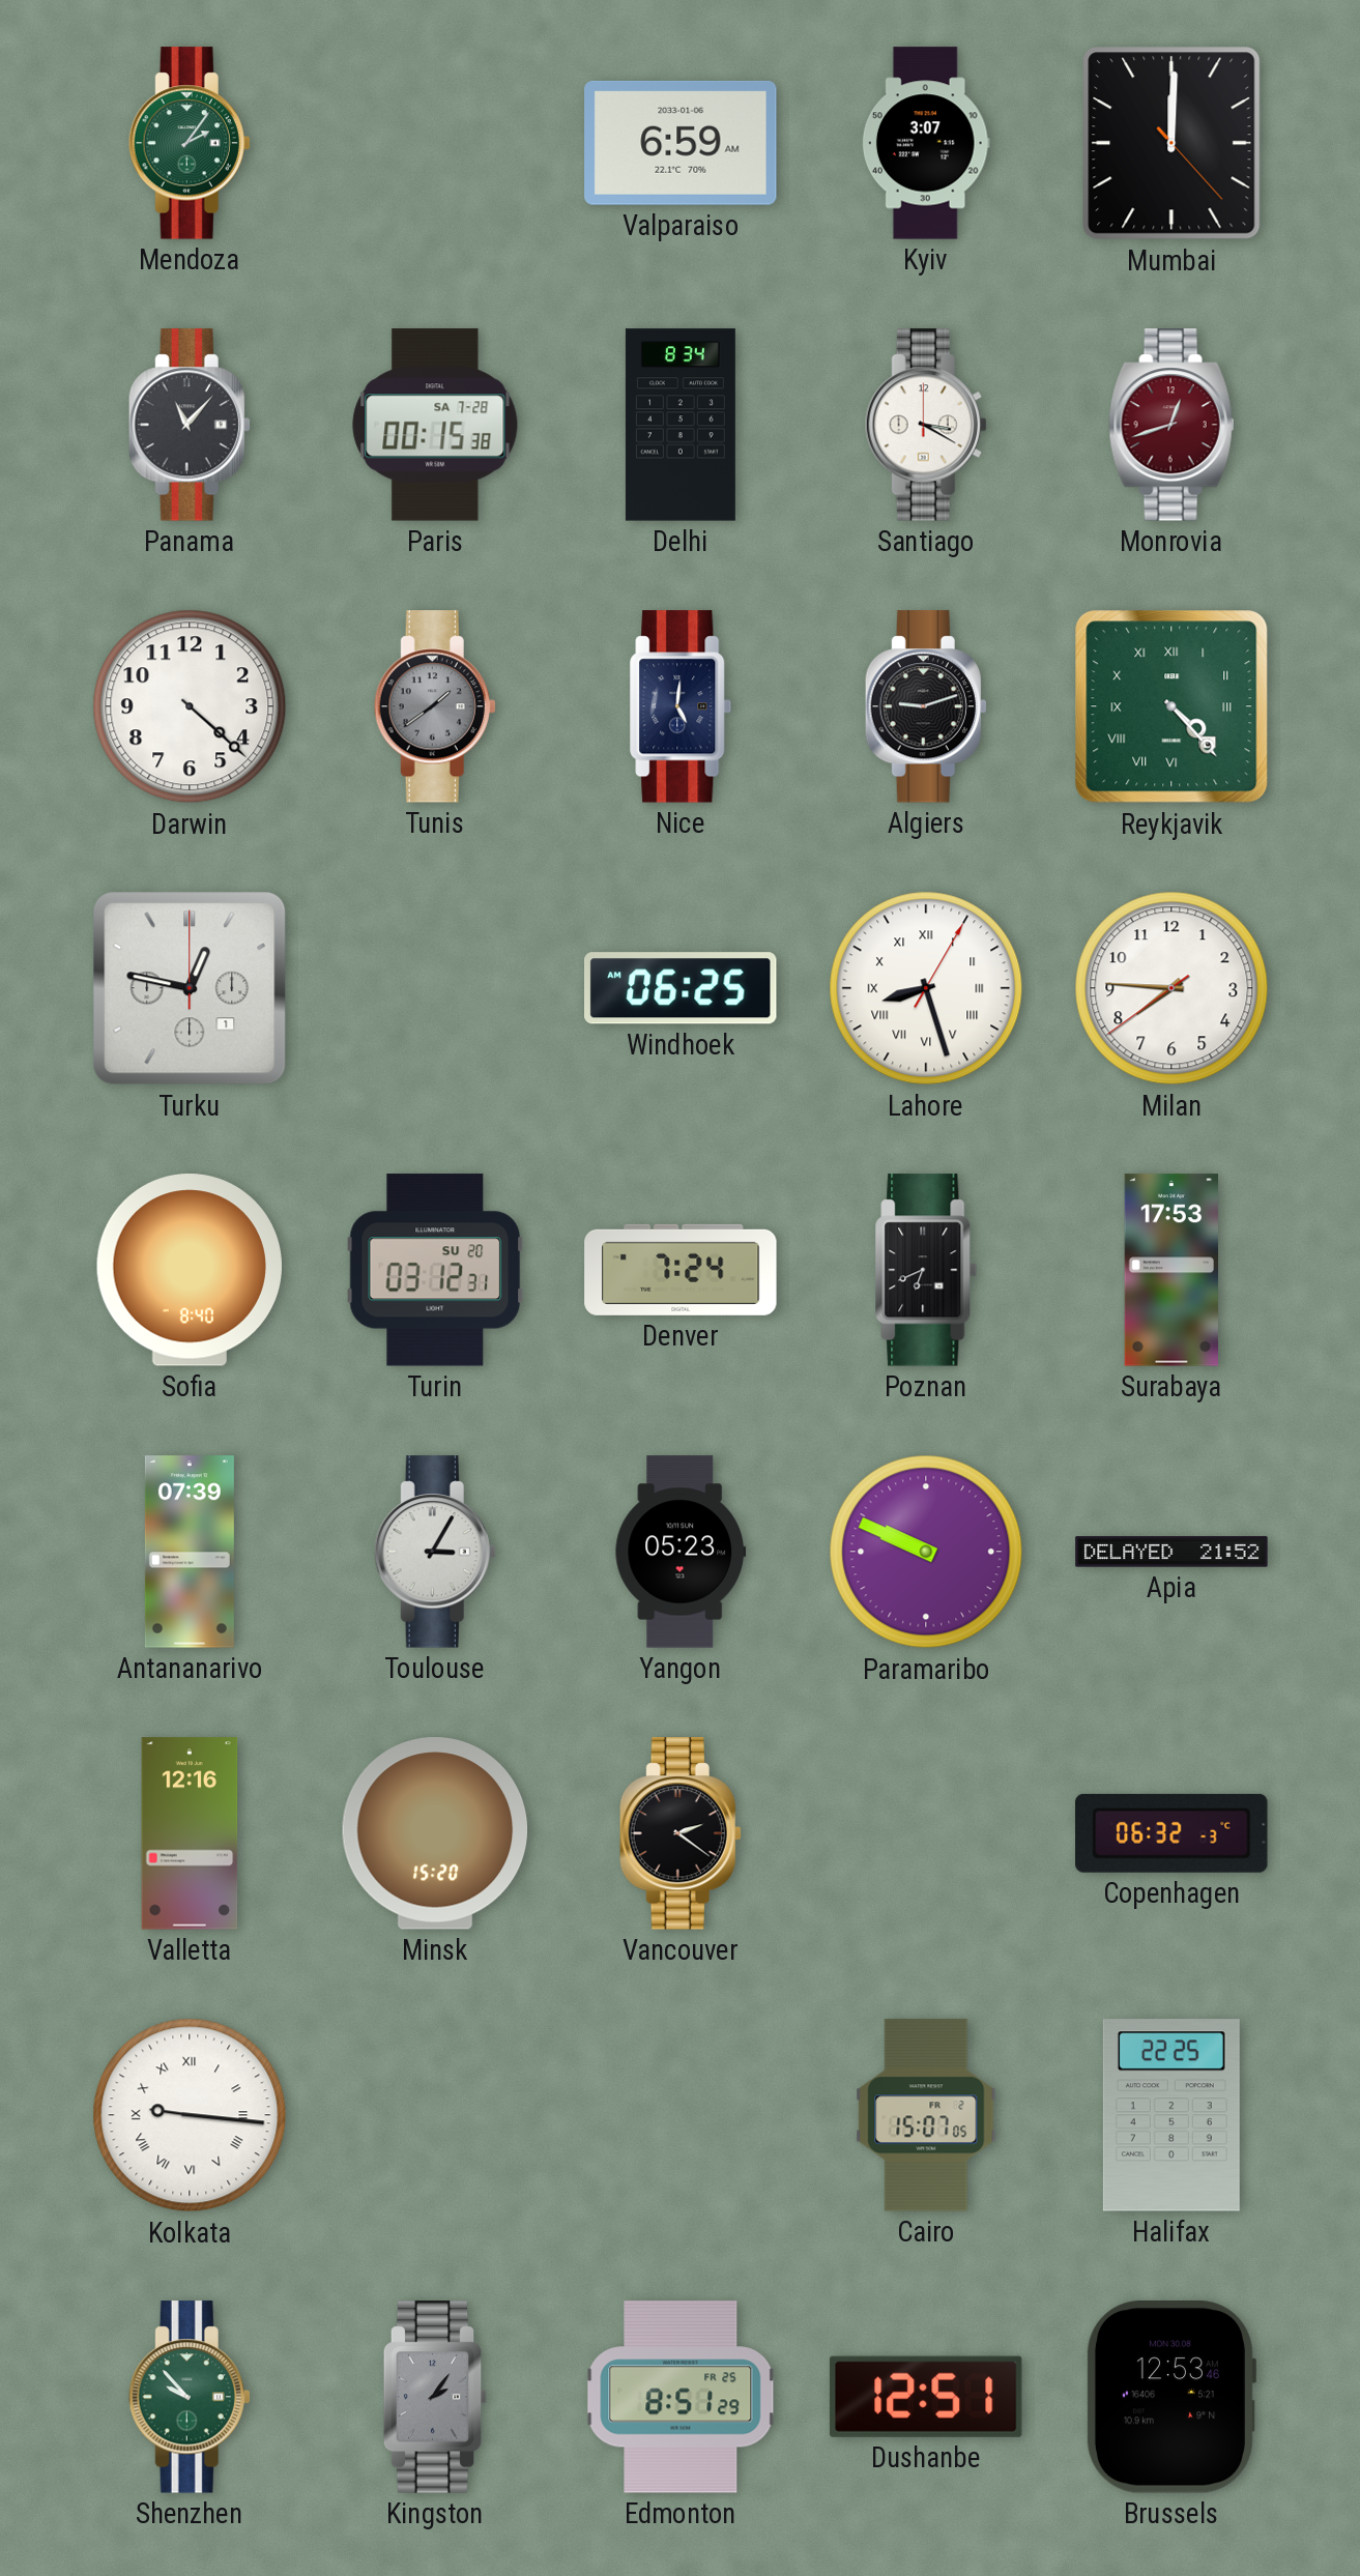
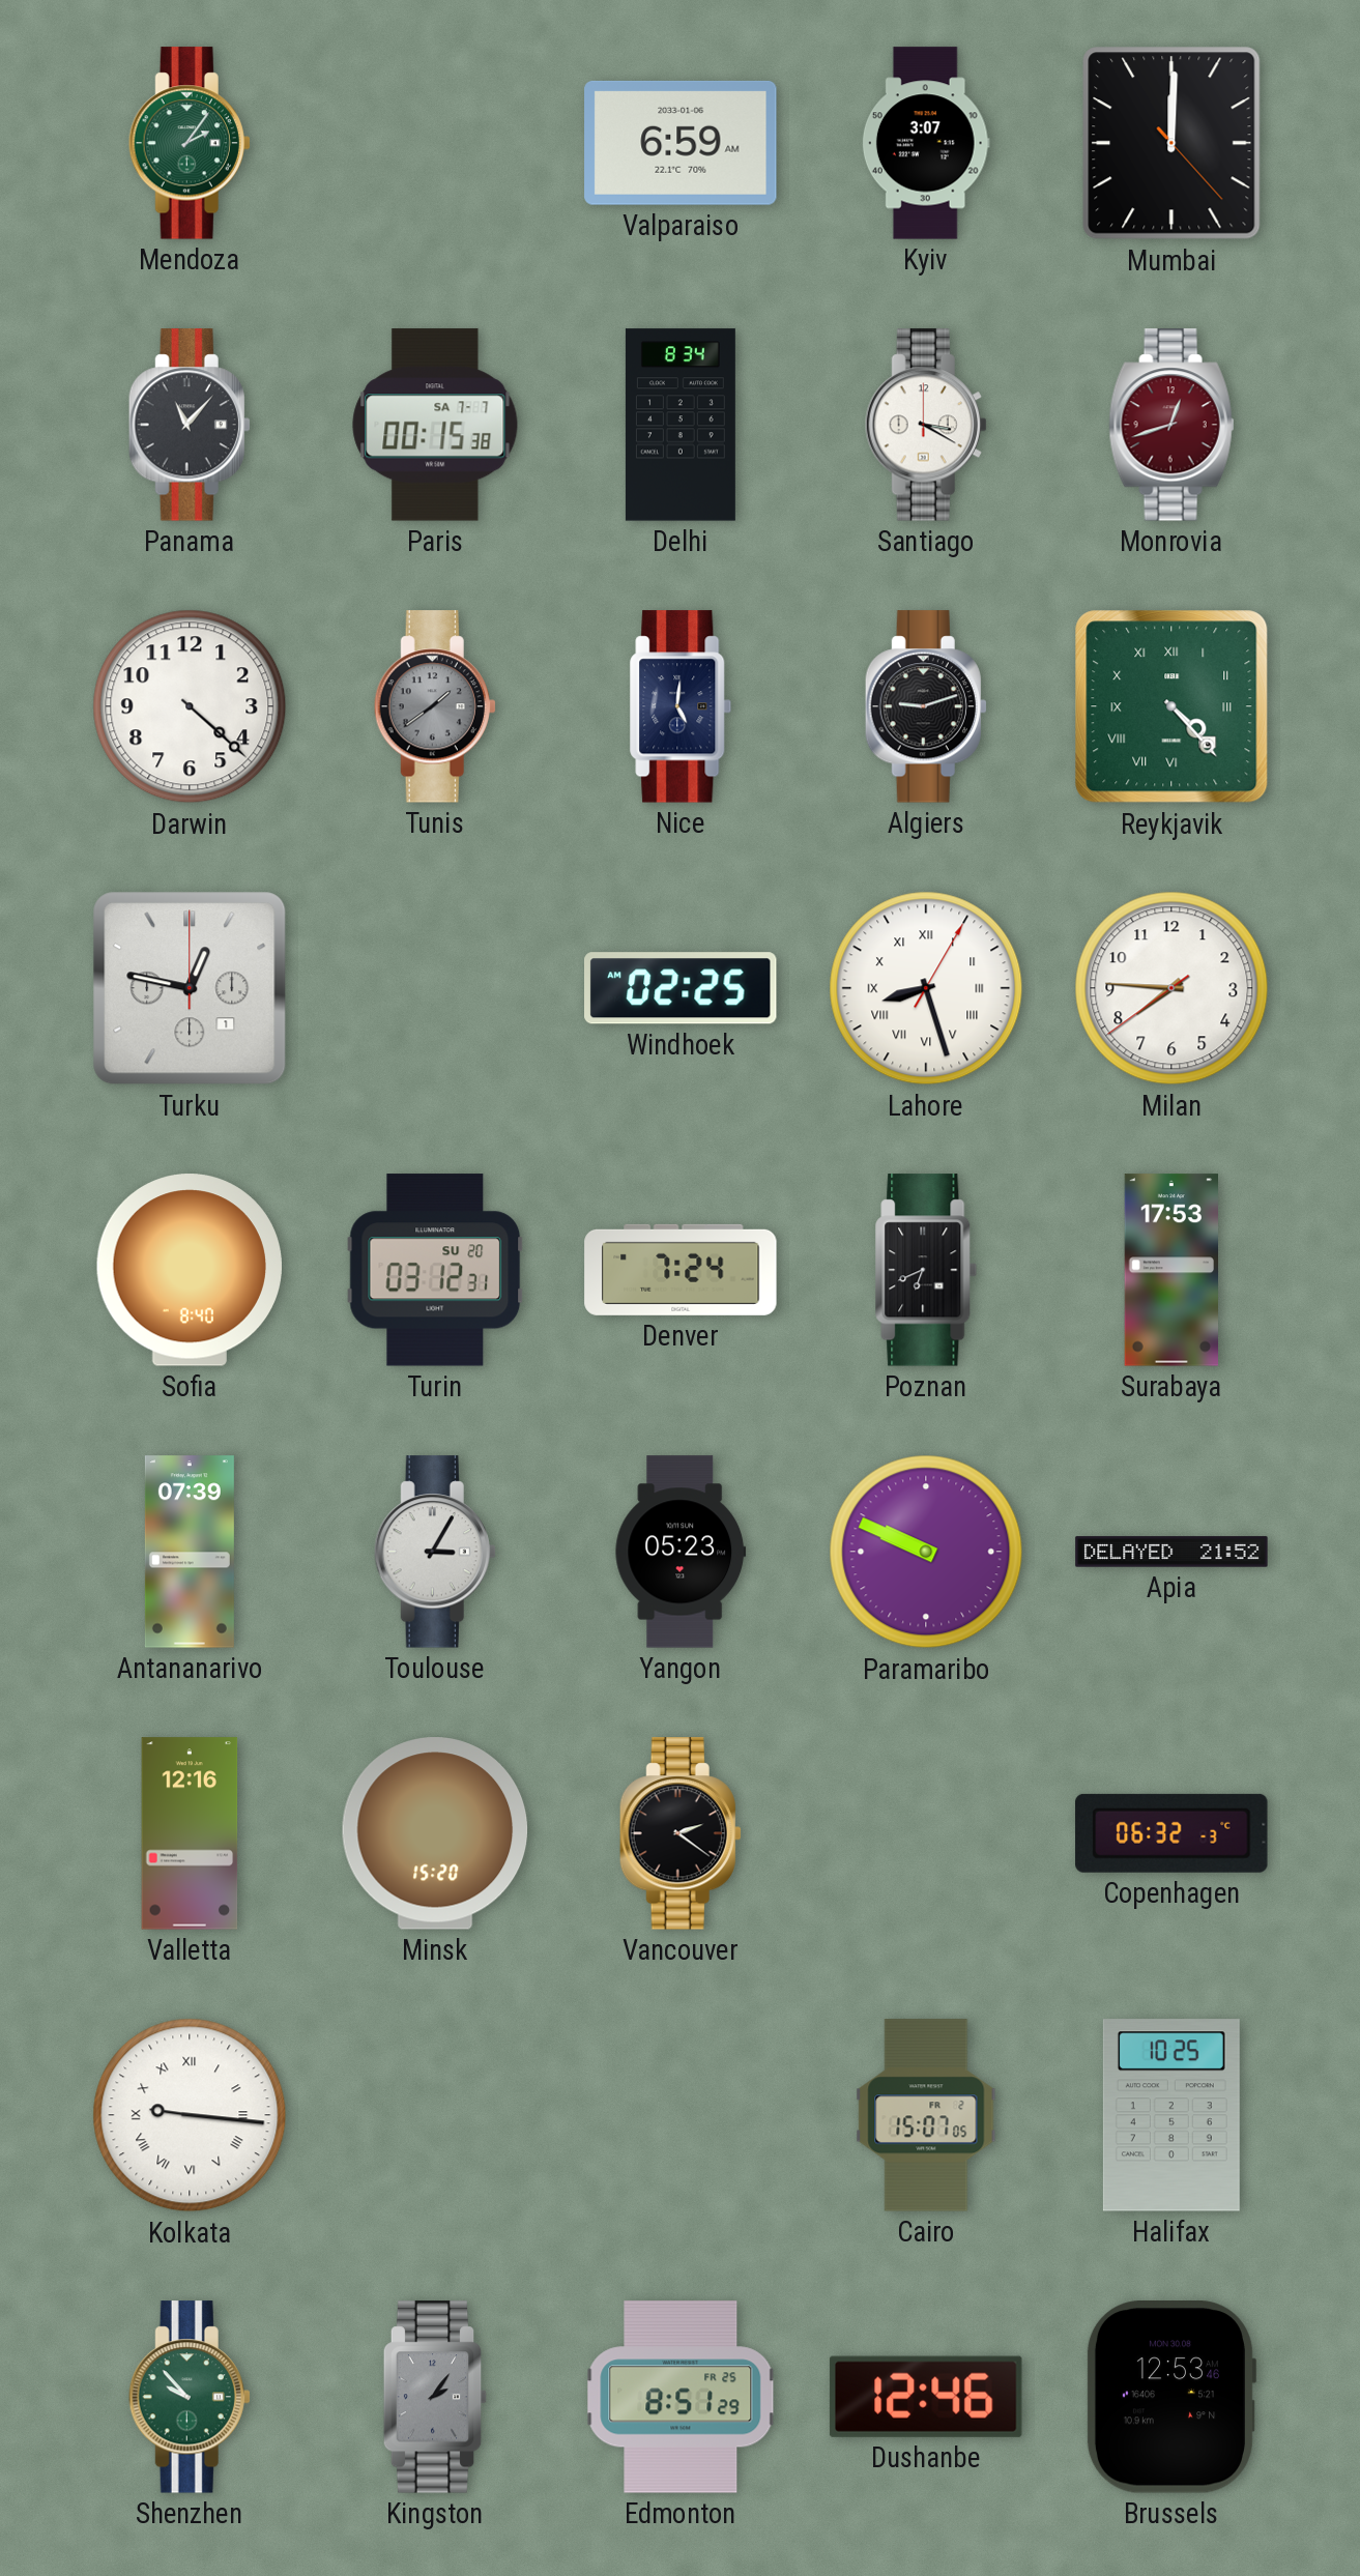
Paris date: SA 7-28 -> SA 7-7
Windhoek: 06:25 -> 02:25
Halifax: 22:25 -> 10:25
Dushanbe: 12:51 -> 12:46
